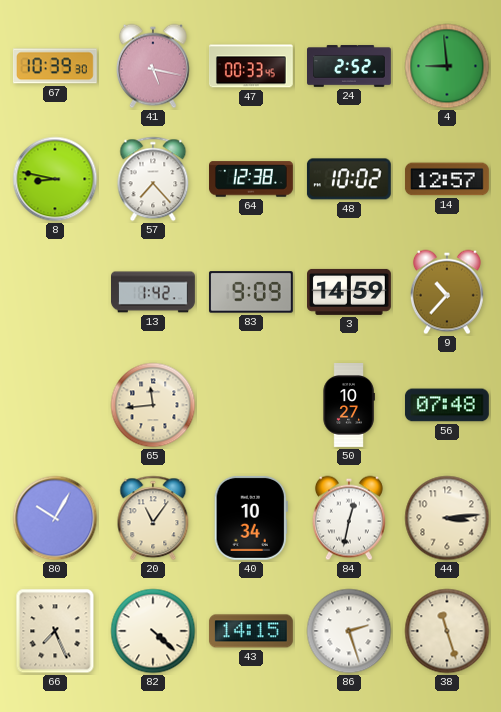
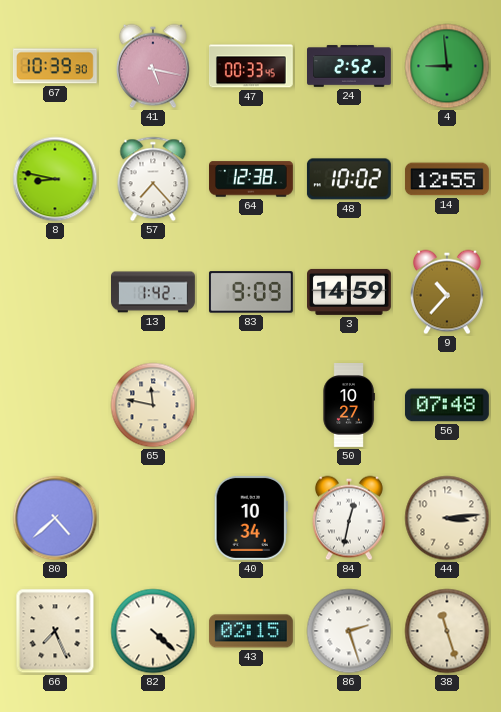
14: 12:57 -> 12:55
65: 11:44 -> 11:47
80: 10:05 -> 4:38
20: 11:06 -> none
43: 14:15 -> 02:15
